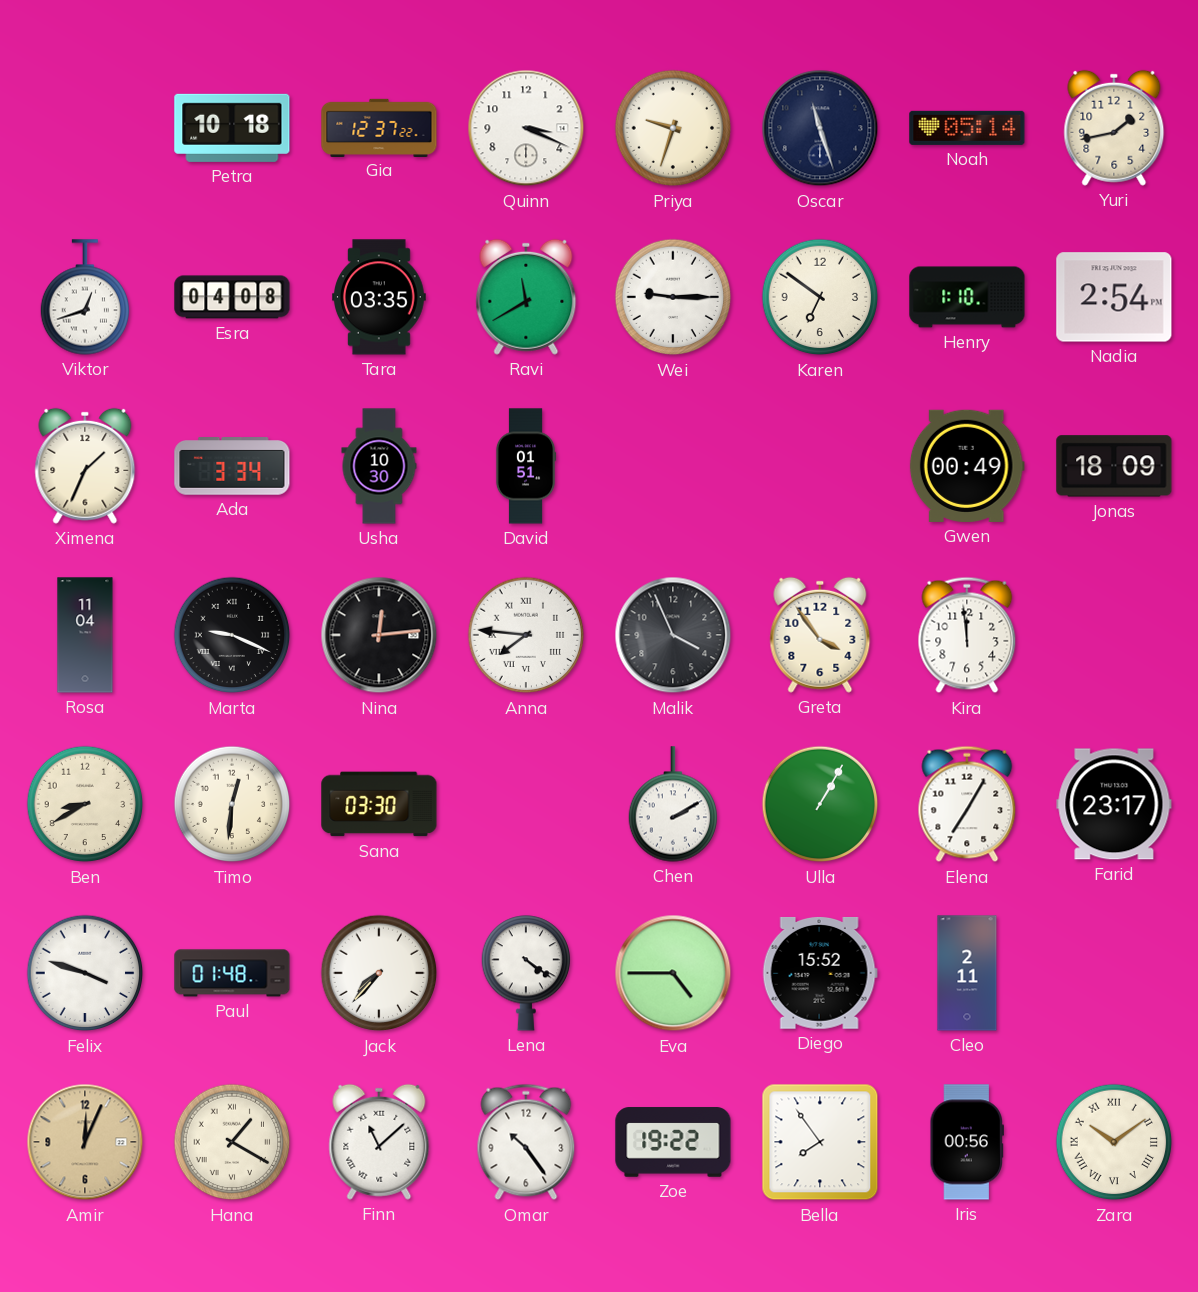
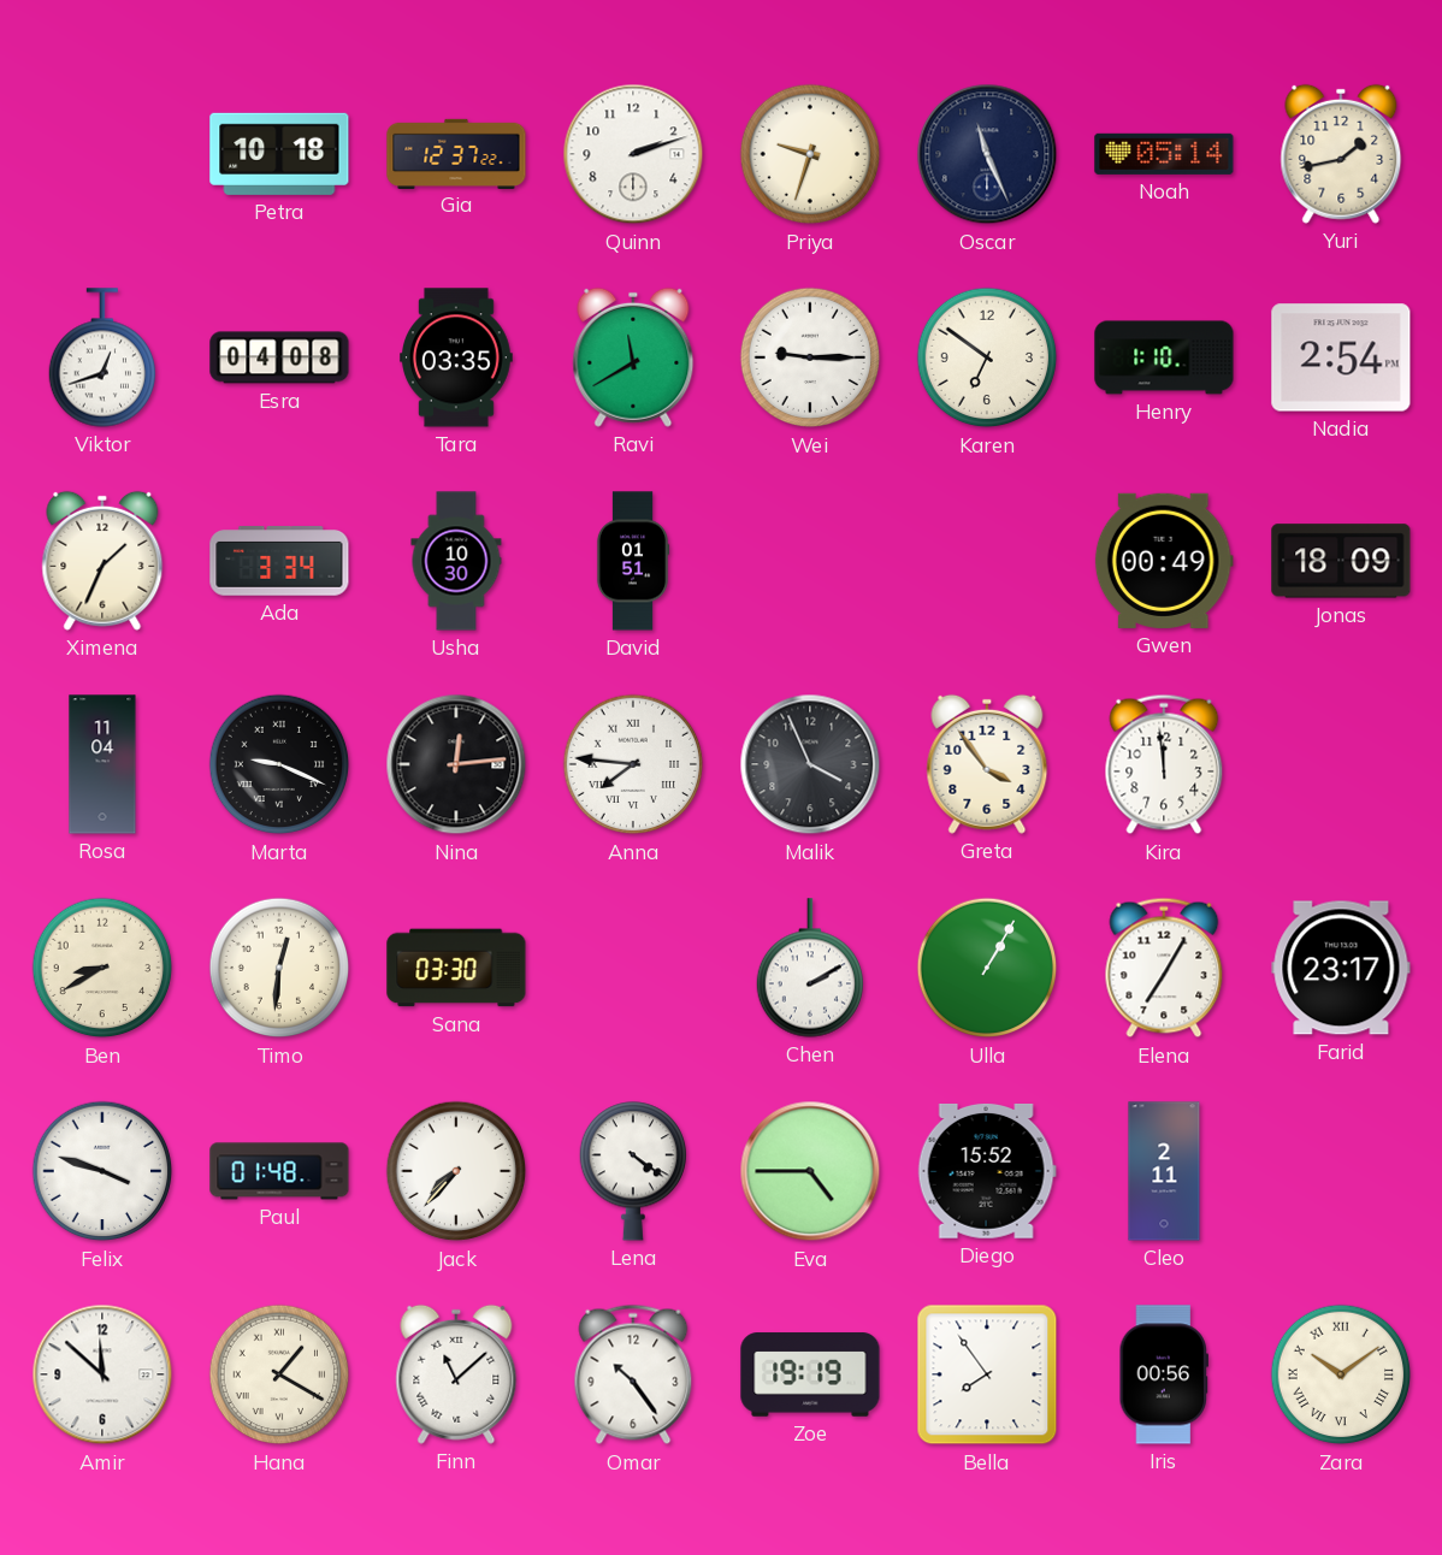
Quinn: 3:19 -> 2:12
Oscar: 11:27 -> 11:26
Amir: 12:04 -> 11:52
Amir dial: champagne -> white
Zoe: 19:22 -> 19:19
